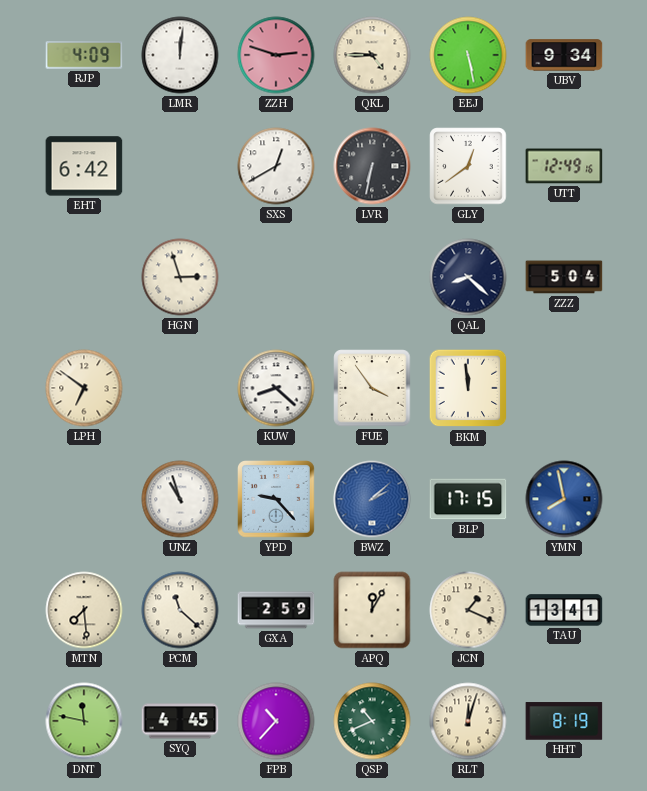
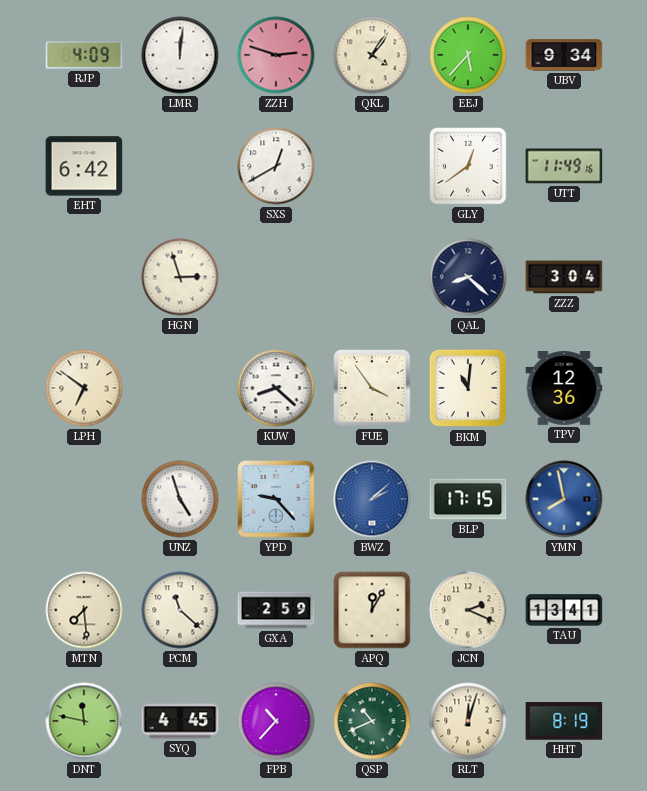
QKL: 4:45 -> 4:06
EEJ: 5:28 -> 5:37
LVR: 6:32 -> none
UTT: 12:49 -> 11:49
ZZZ: 5:04 -> 3:04
BKM: 11:59 -> 11:01
TPV: none -> 12:36
UNZ: 10:57 -> 4:57
JCN: 1:19 -> 2:19
